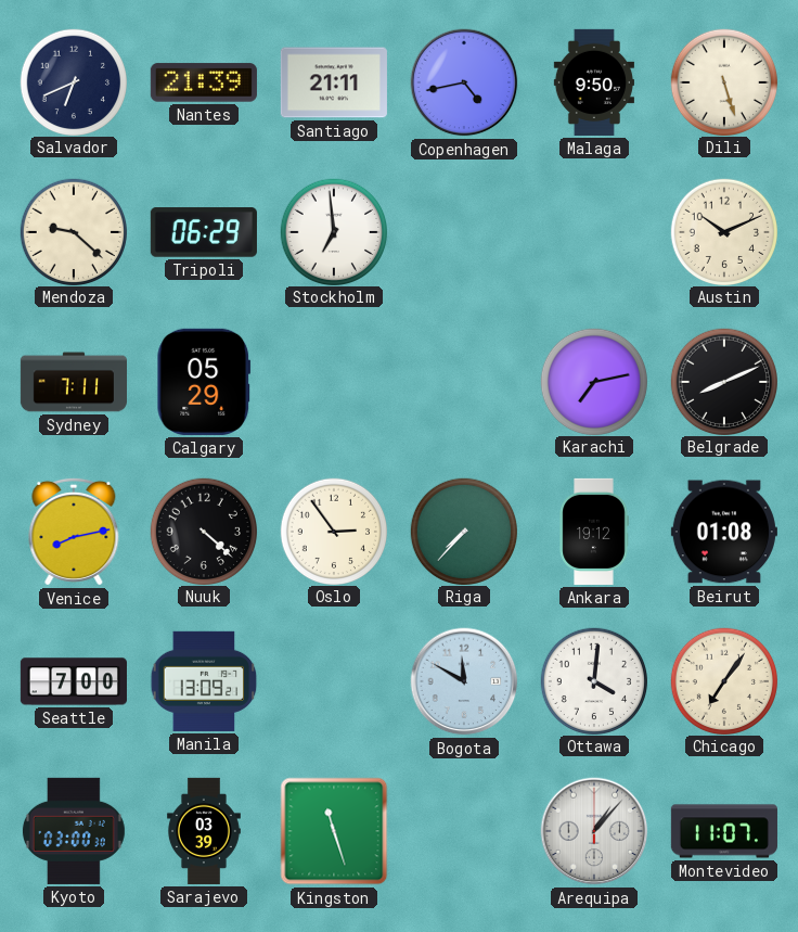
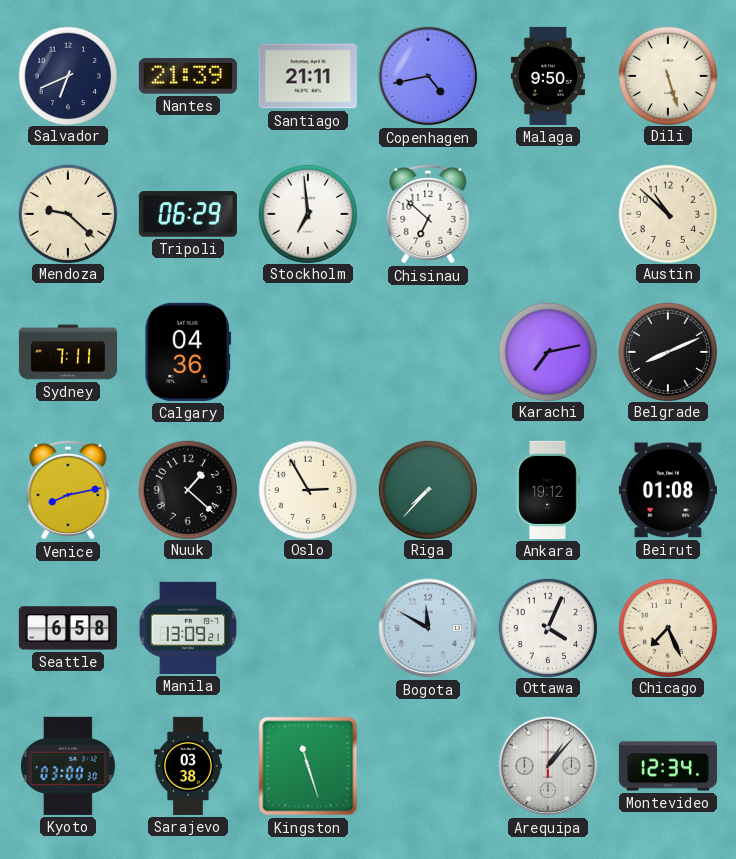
Chisinau: none -> 6:52
Austin: 10:11 -> 10:52
Calgary: 05:29 -> 04:36
Nuuk: 4:22 -> 1:22
Oslo: 2:54 -> 2:55
Seattle: 7:00 -> 6:58
Ottawa: 4:01 -> 4:04
Chicago: 7:06 -> 7:26
Sarajevo: 03:39 -> 03:38
Montevideo: 11:07 -> 12:34
